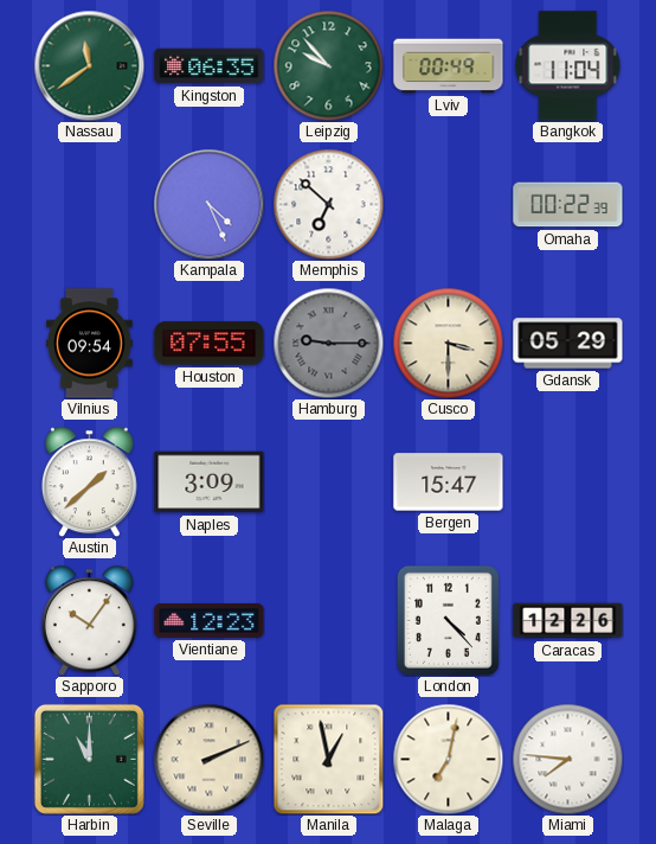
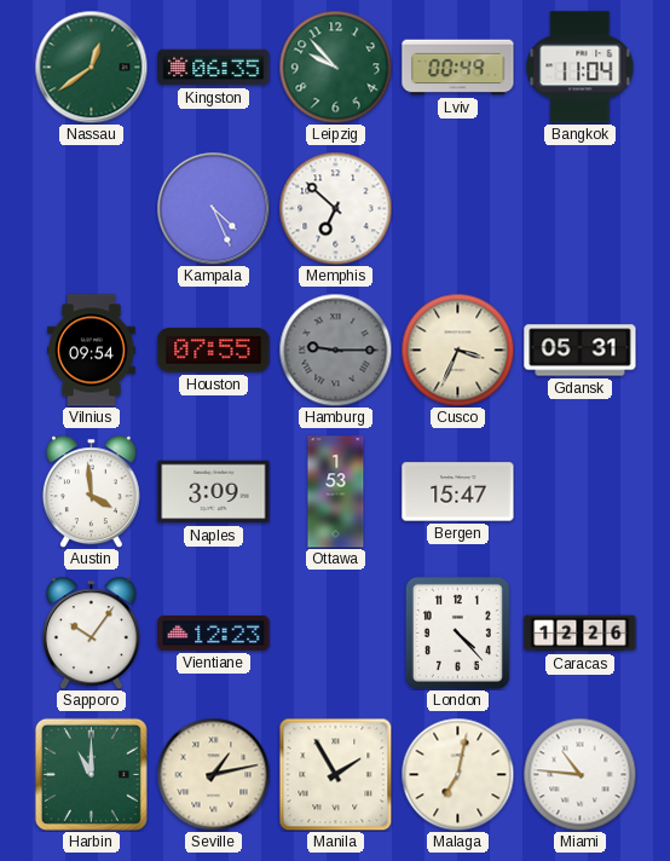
Nassau: 11:39 -> 12:39
Omaha: 00:22 -> none
Cusco: 3:30 -> 3:34
Gdansk: 05:29 -> 05:31
Austin: 1:38 -> 3:59
Ottawa: none -> 1:53
Seville: 2:11 -> 1:13
Manila: 12:58 -> 1:55
Miami: 7:46 -> 10:46
